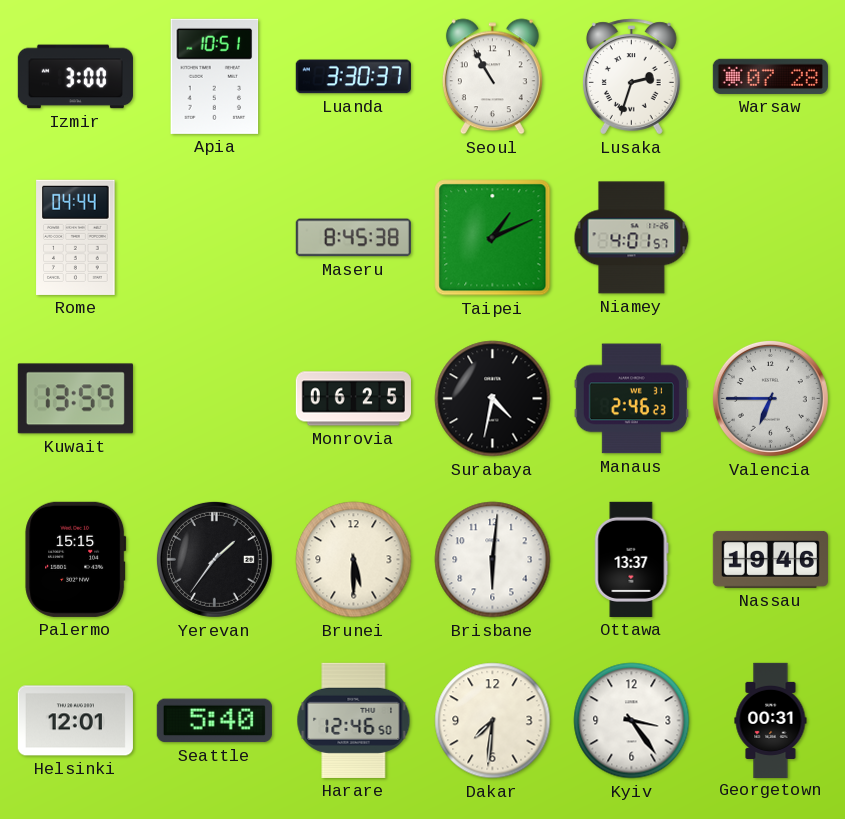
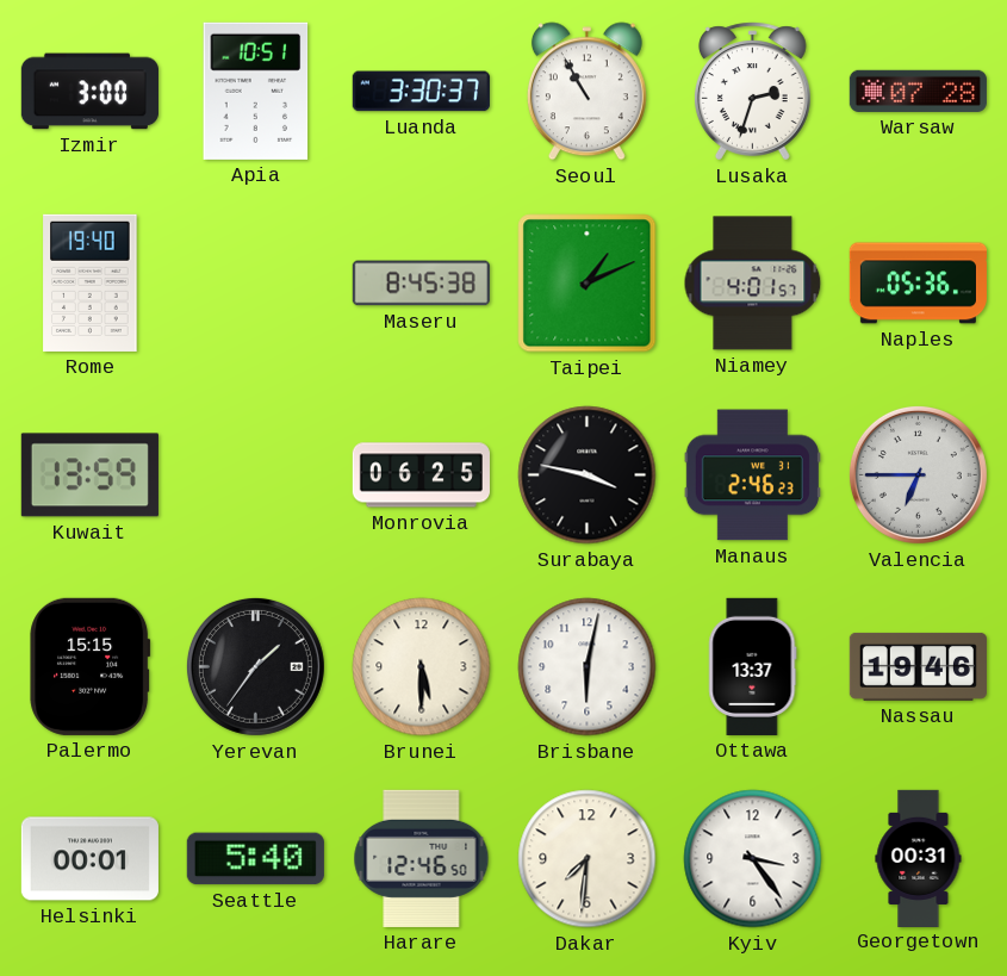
Rome: 04:44 -> 19:40
Naples: none -> 05:36
Surabaya: 4:32 -> 3:47
Brisbane: 6:01 -> 6:02
Helsinki: 12:01 -> 00:01
